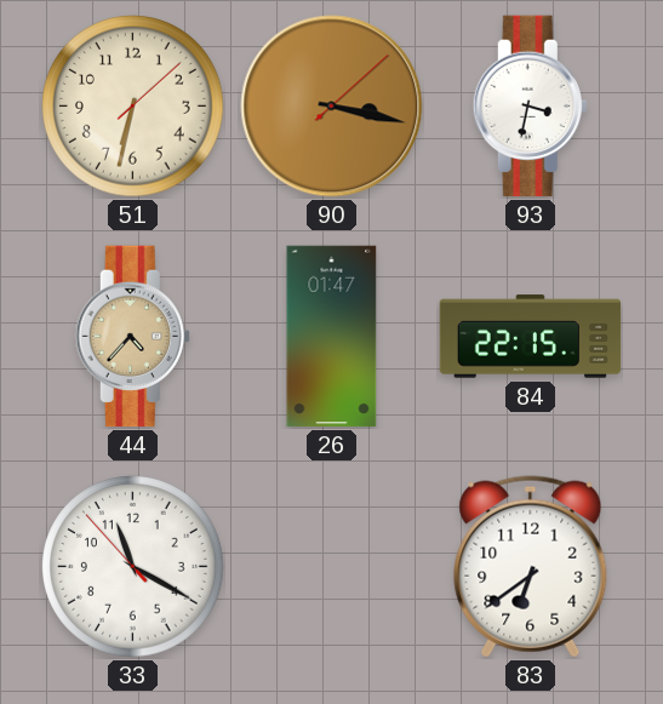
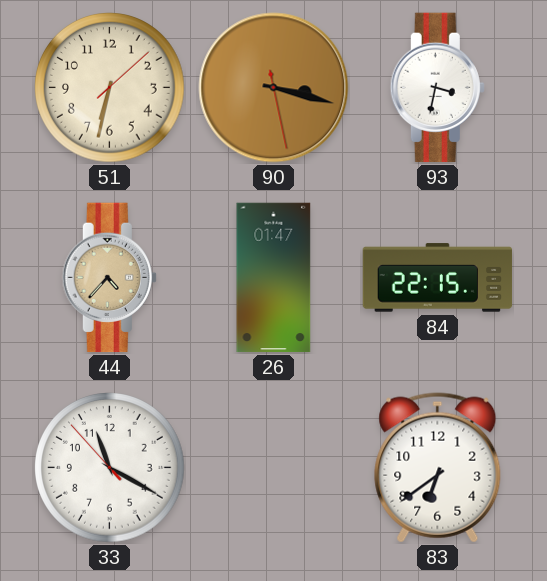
90: 3:17:08 -> 3:17:28
